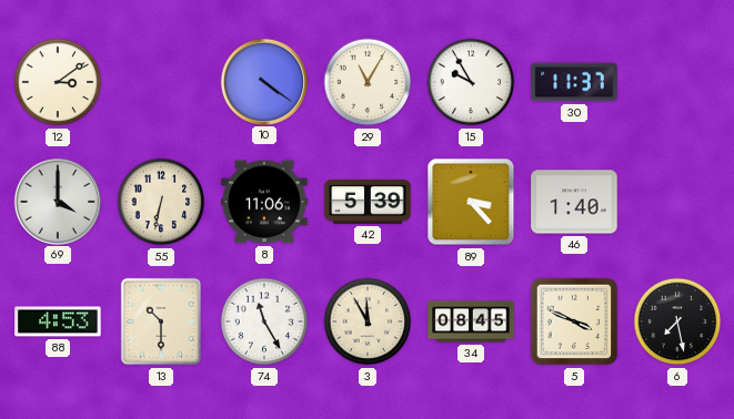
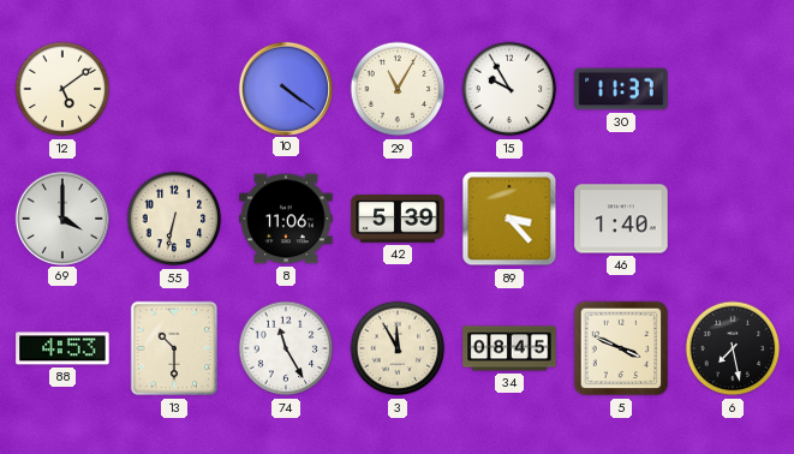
12: 3:09 -> 5:09
